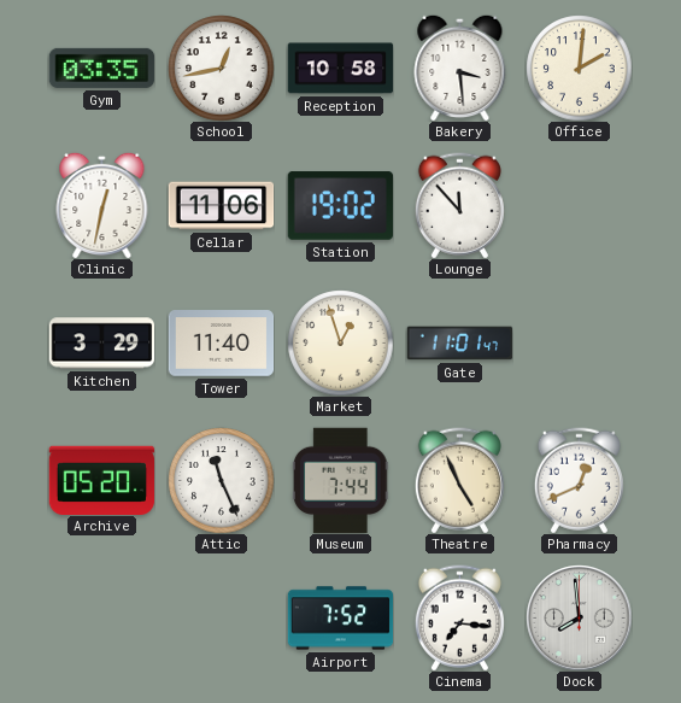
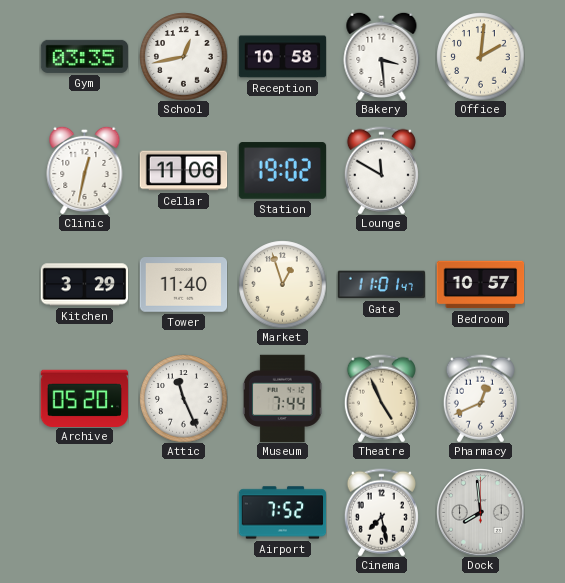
Lounge: 11:53 -> 11:50
Bedroom: none -> 10:57
Cinema: 7:16 -> 7:28
